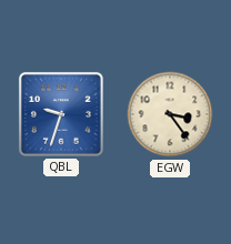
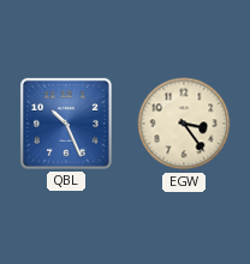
QBL: 9:33 -> 10:26
